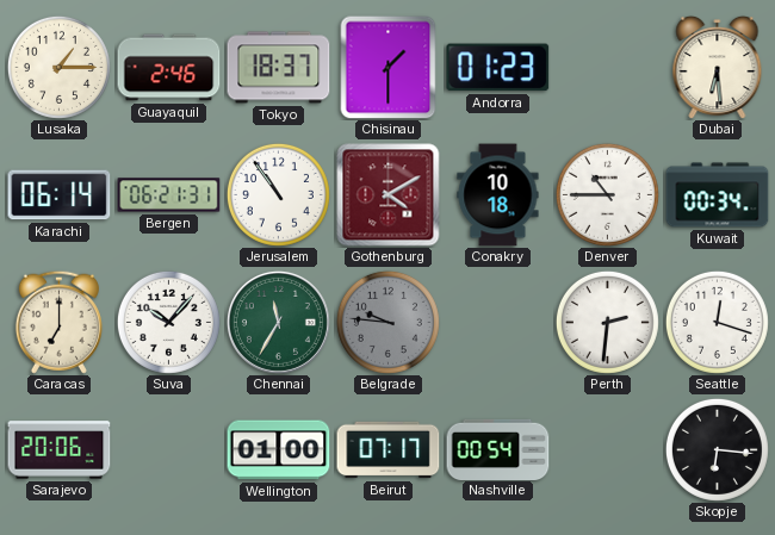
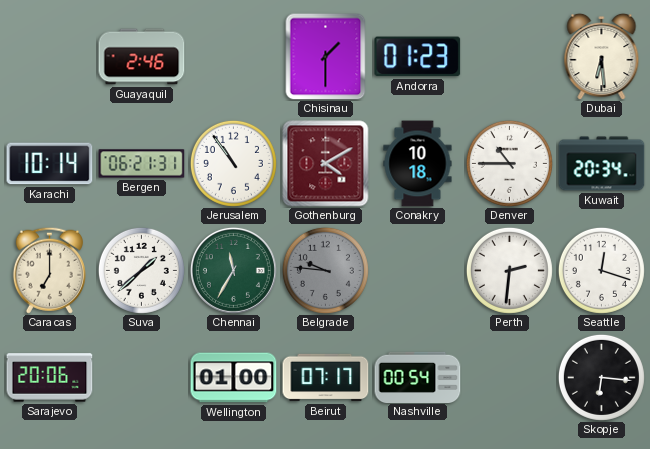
Lusaka: 1:15 -> none
Tokyo: 18:37 -> none
Karachi: 06:14 -> 10:14
Kuwait: 00:34 -> 20:34
Suva: 10:07 -> 1:38
